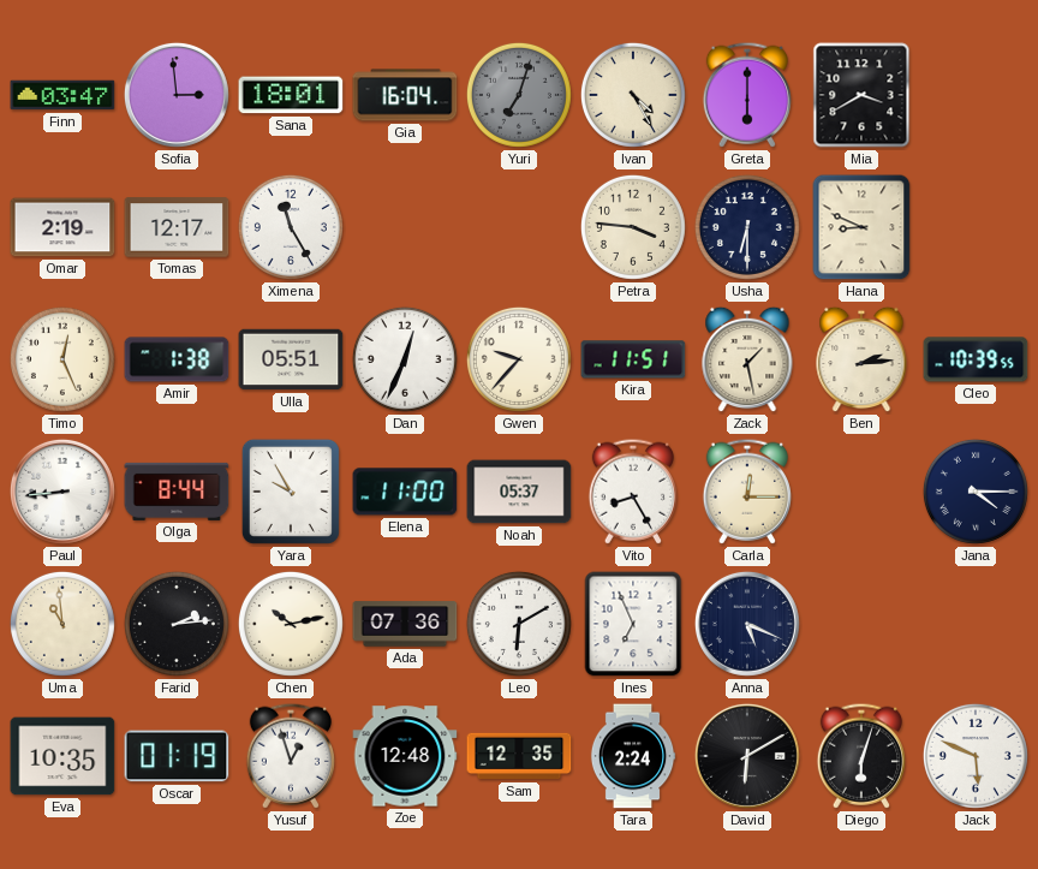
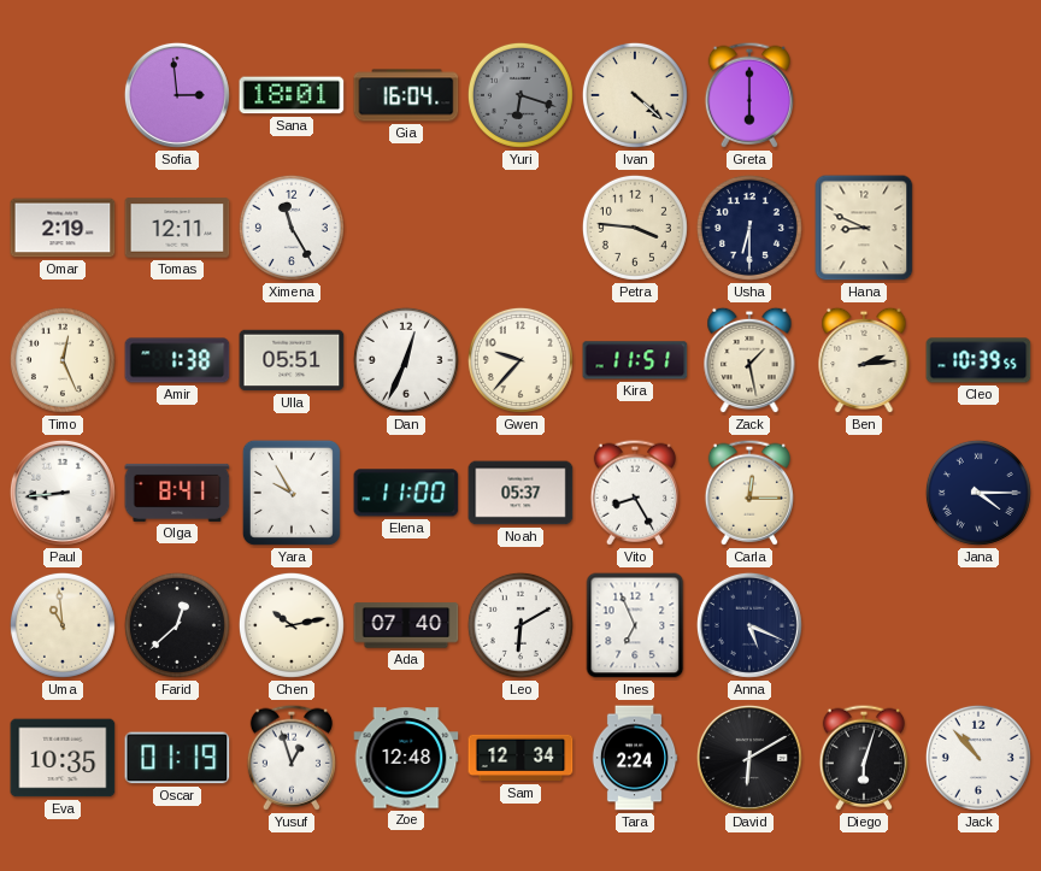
Finn: 03:47 -> none
Yuri: 7:03 -> 6:18
Ivan: 4:25 -> 4:22
Mia: 3:40 -> none
Tomas: 12:17 -> 12:11
Olga: 8:44 -> 8:41
Farid: 2:14 -> 12:38
Ada: 07:36 -> 07:40
Sam: 12:35 -> 12:34
Jack: 5:49 -> 10:53
